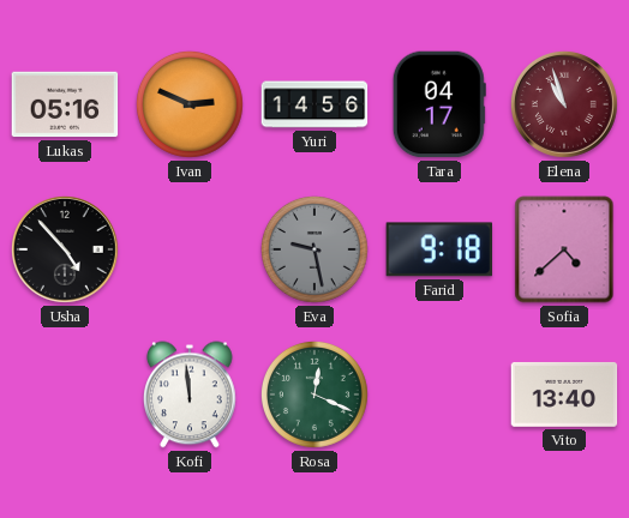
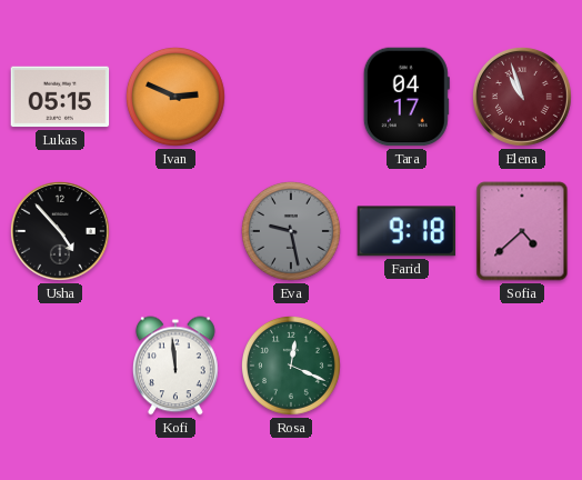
Lukas: 05:16 -> 05:15
Yuri: 14:56 -> none
Vito: 13:40 -> none
